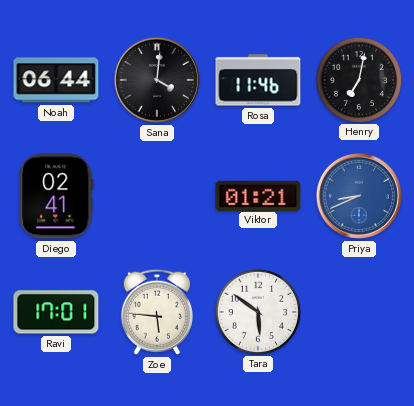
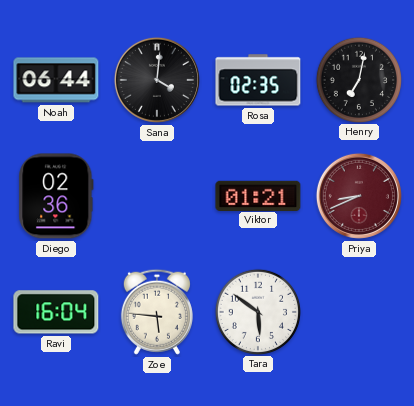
Rosa: 11:46 -> 02:35
Diego: 02:41 -> 02:36
Priya dial: blue -> burgundy
Ravi: 17:01 -> 16:04
